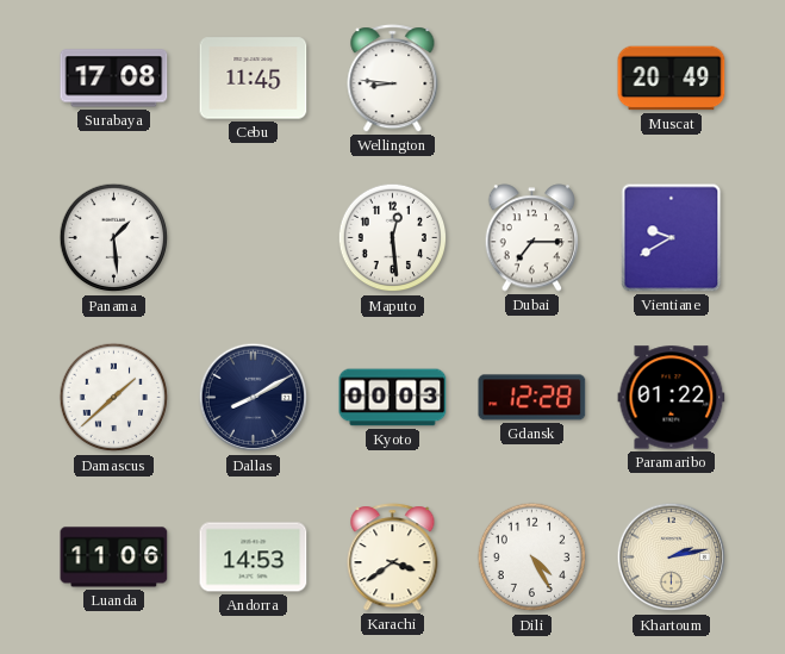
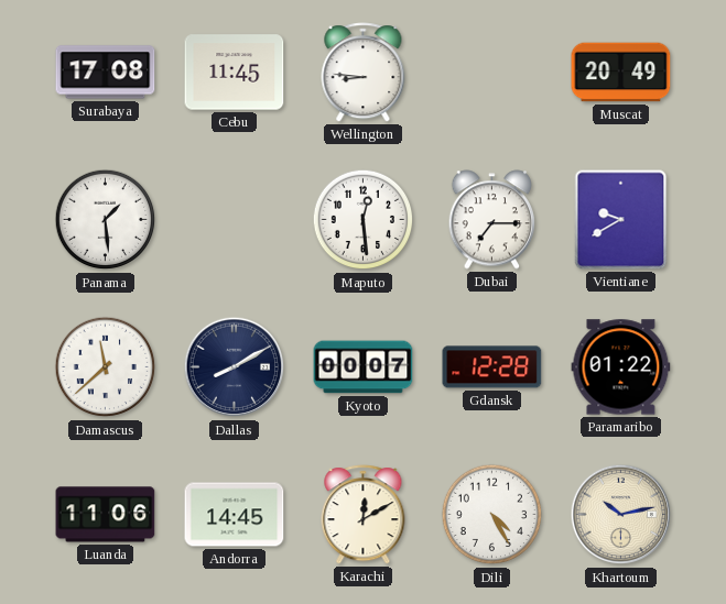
Damascus: 1:38 -> 11:38
Kyoto: 00:03 -> 00:07
Andorra: 14:53 -> 14:45
Karachi: 3:39 -> 12:10
Khartoum: 2:13 -> 10:13
